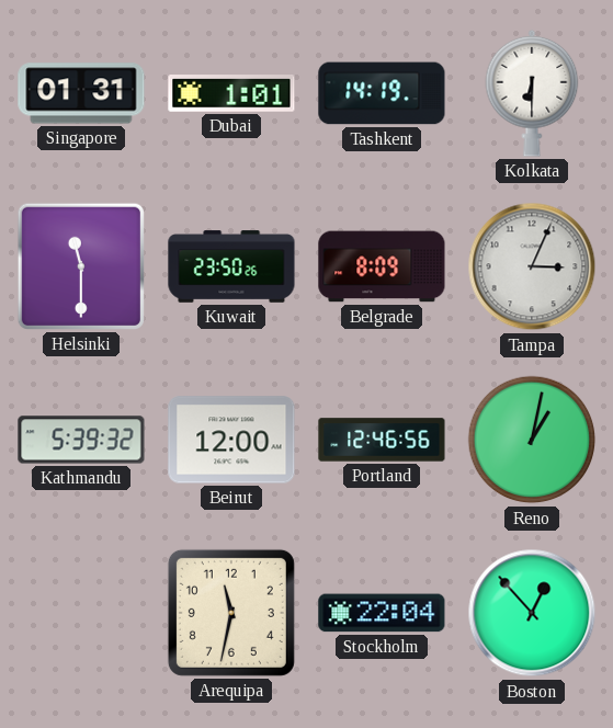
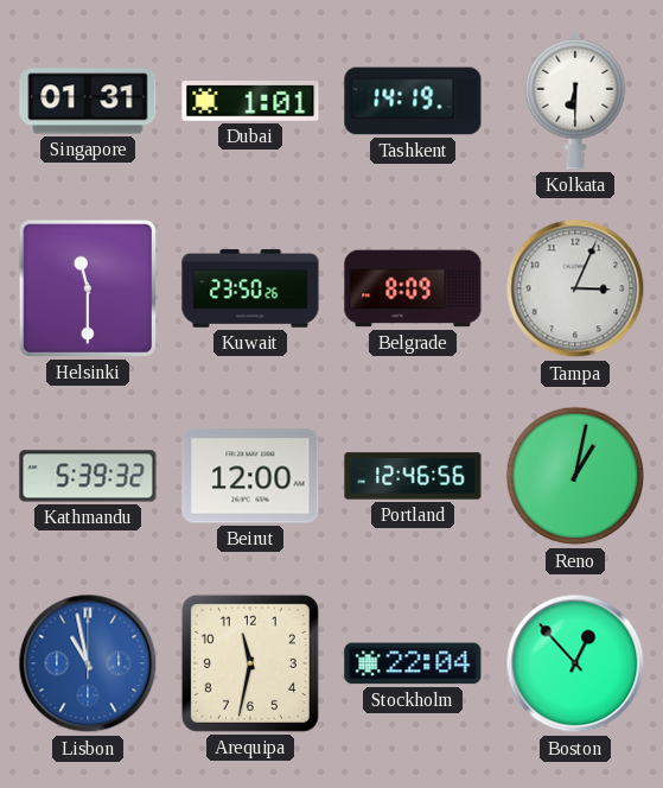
Lisbon: none -> 10:58
